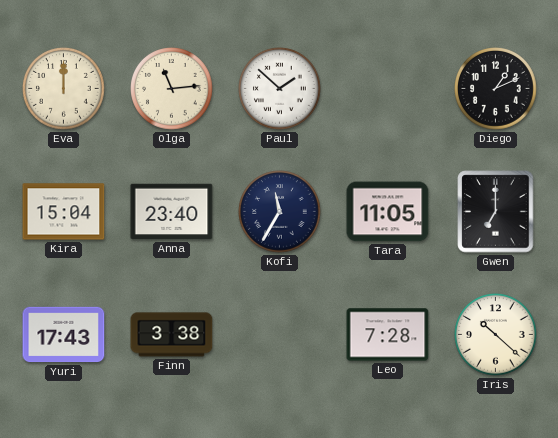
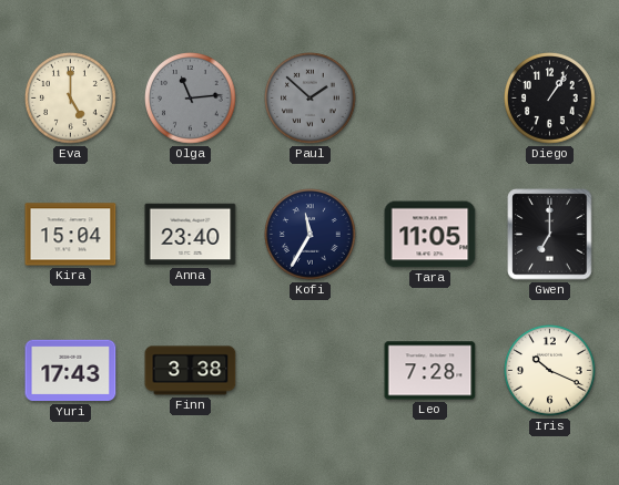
Eva: 12:00 -> 5:00
Olga dial: cream -> grey
Paul dial: white -> grey
Diego: 1:11 -> 1:06
Iris: 10:22 -> 10:19
